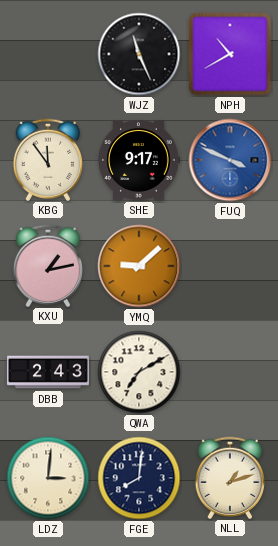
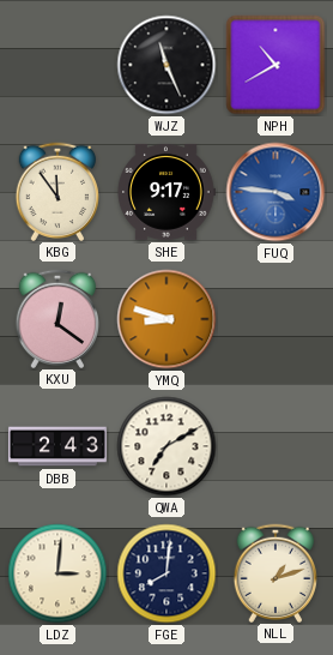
FUQ: 3:49 -> 3:46
KXU: 1:13 -> 12:21
YMQ: 9:08 -> 8:48
